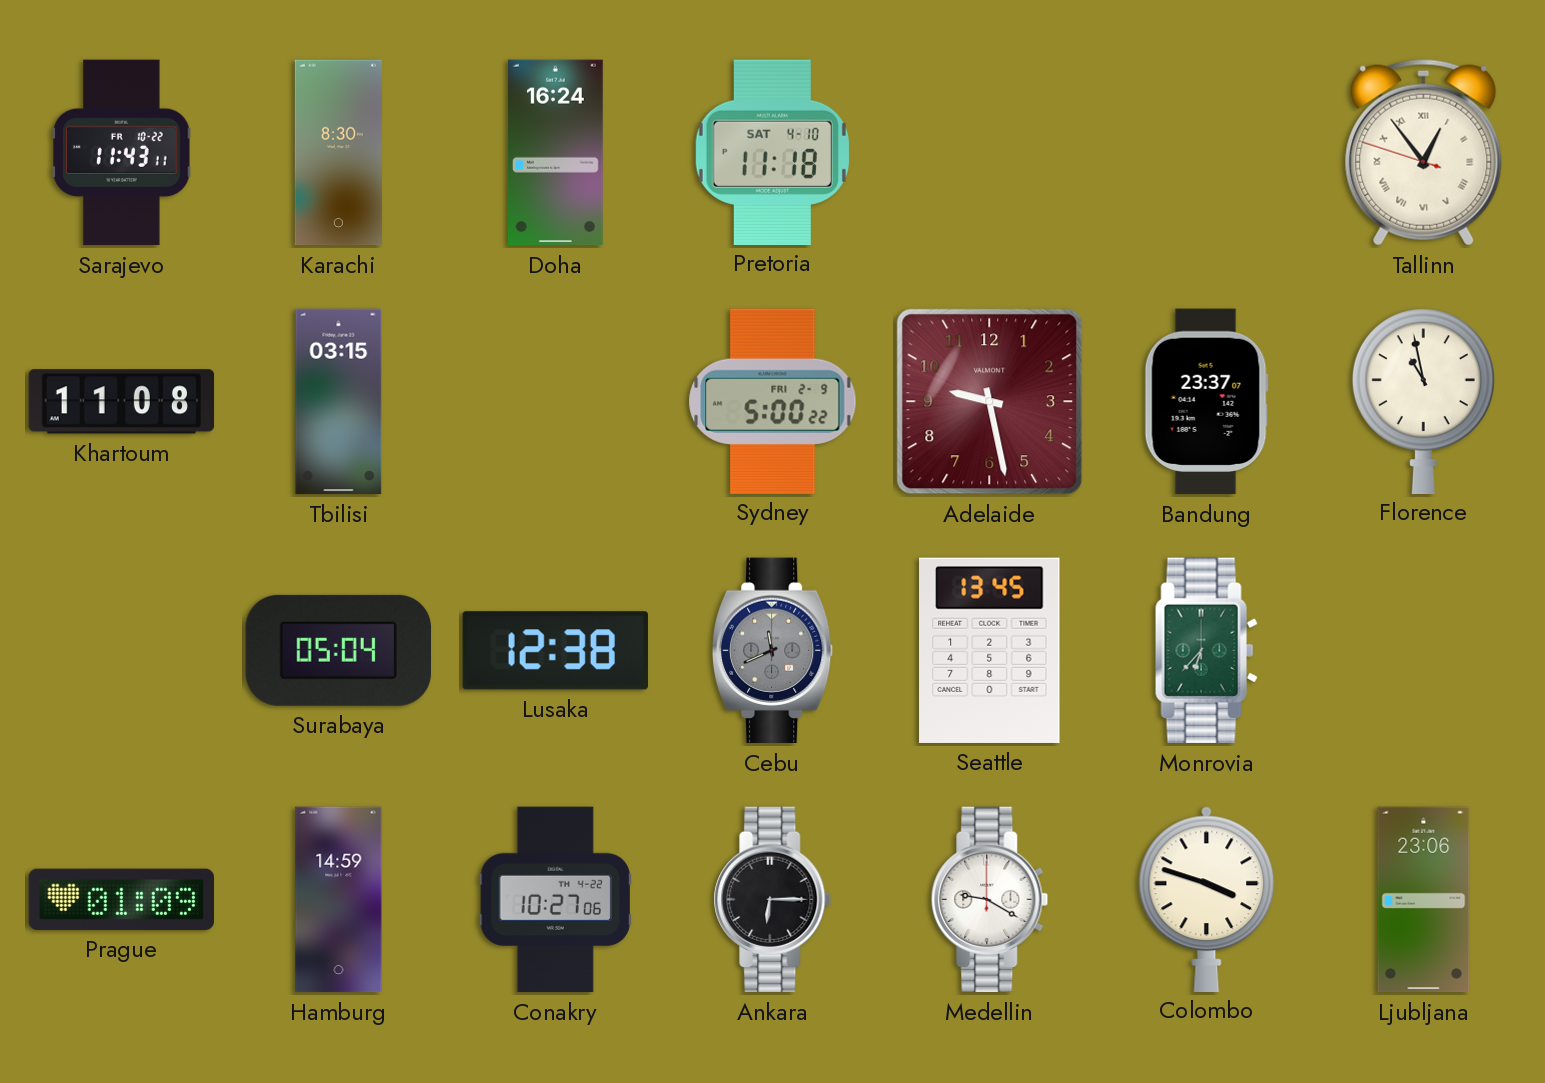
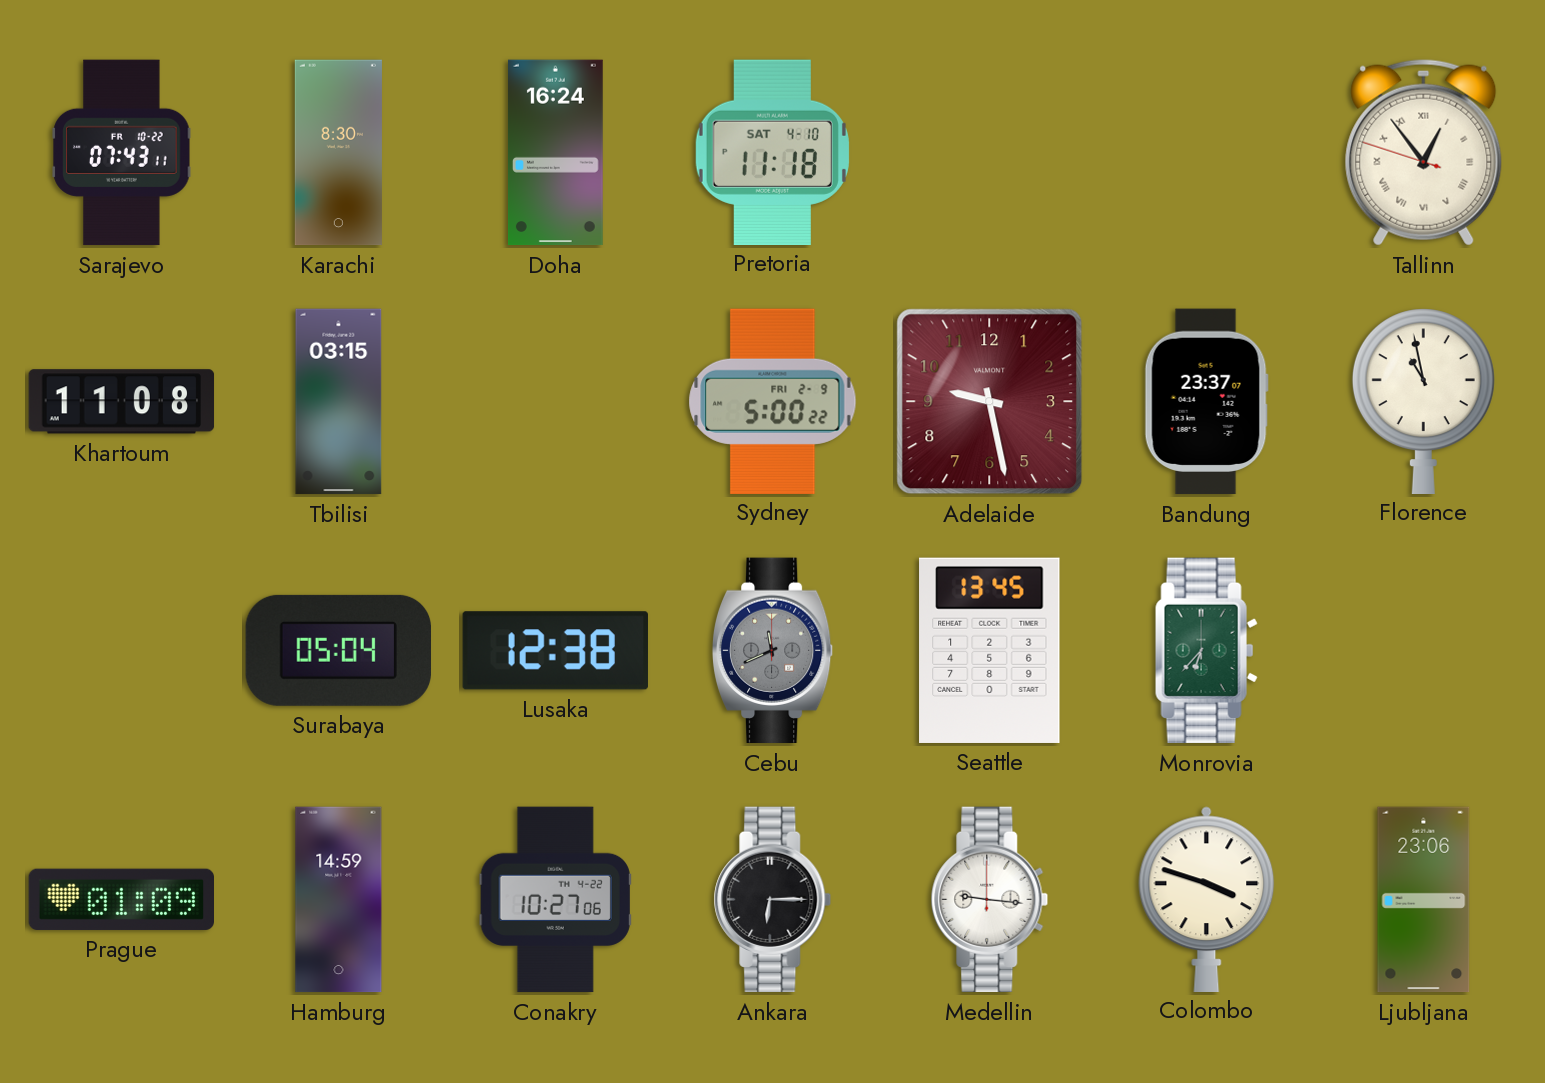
Sarajevo: 11:43 -> 07:43
Medellin: 9:20 -> 9:16
